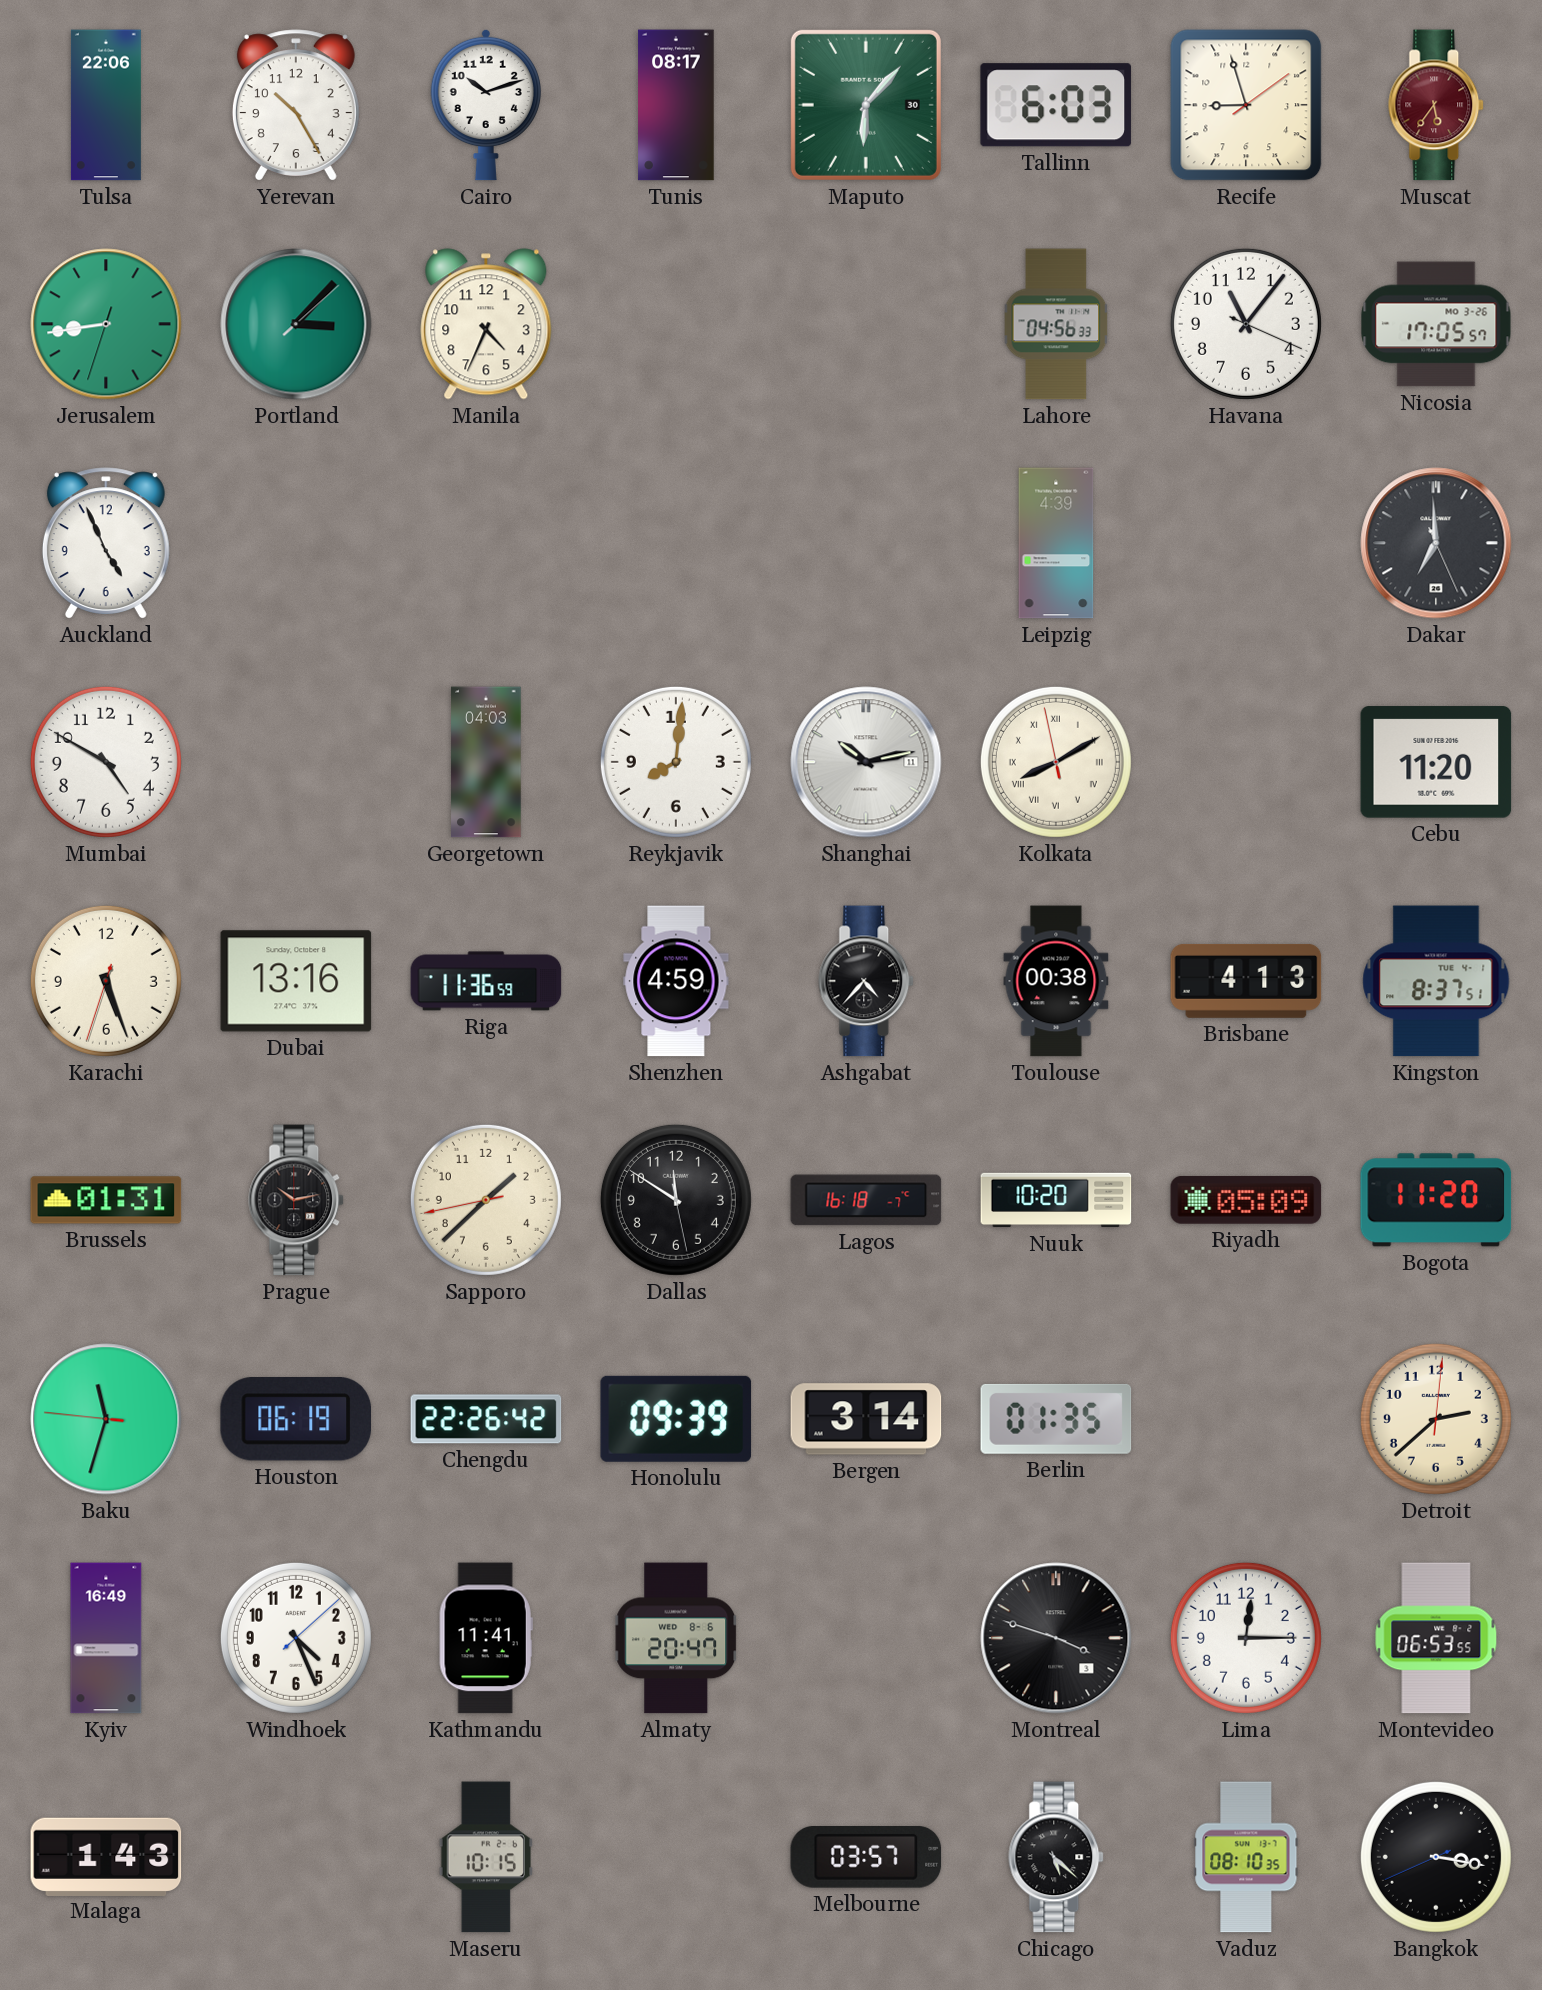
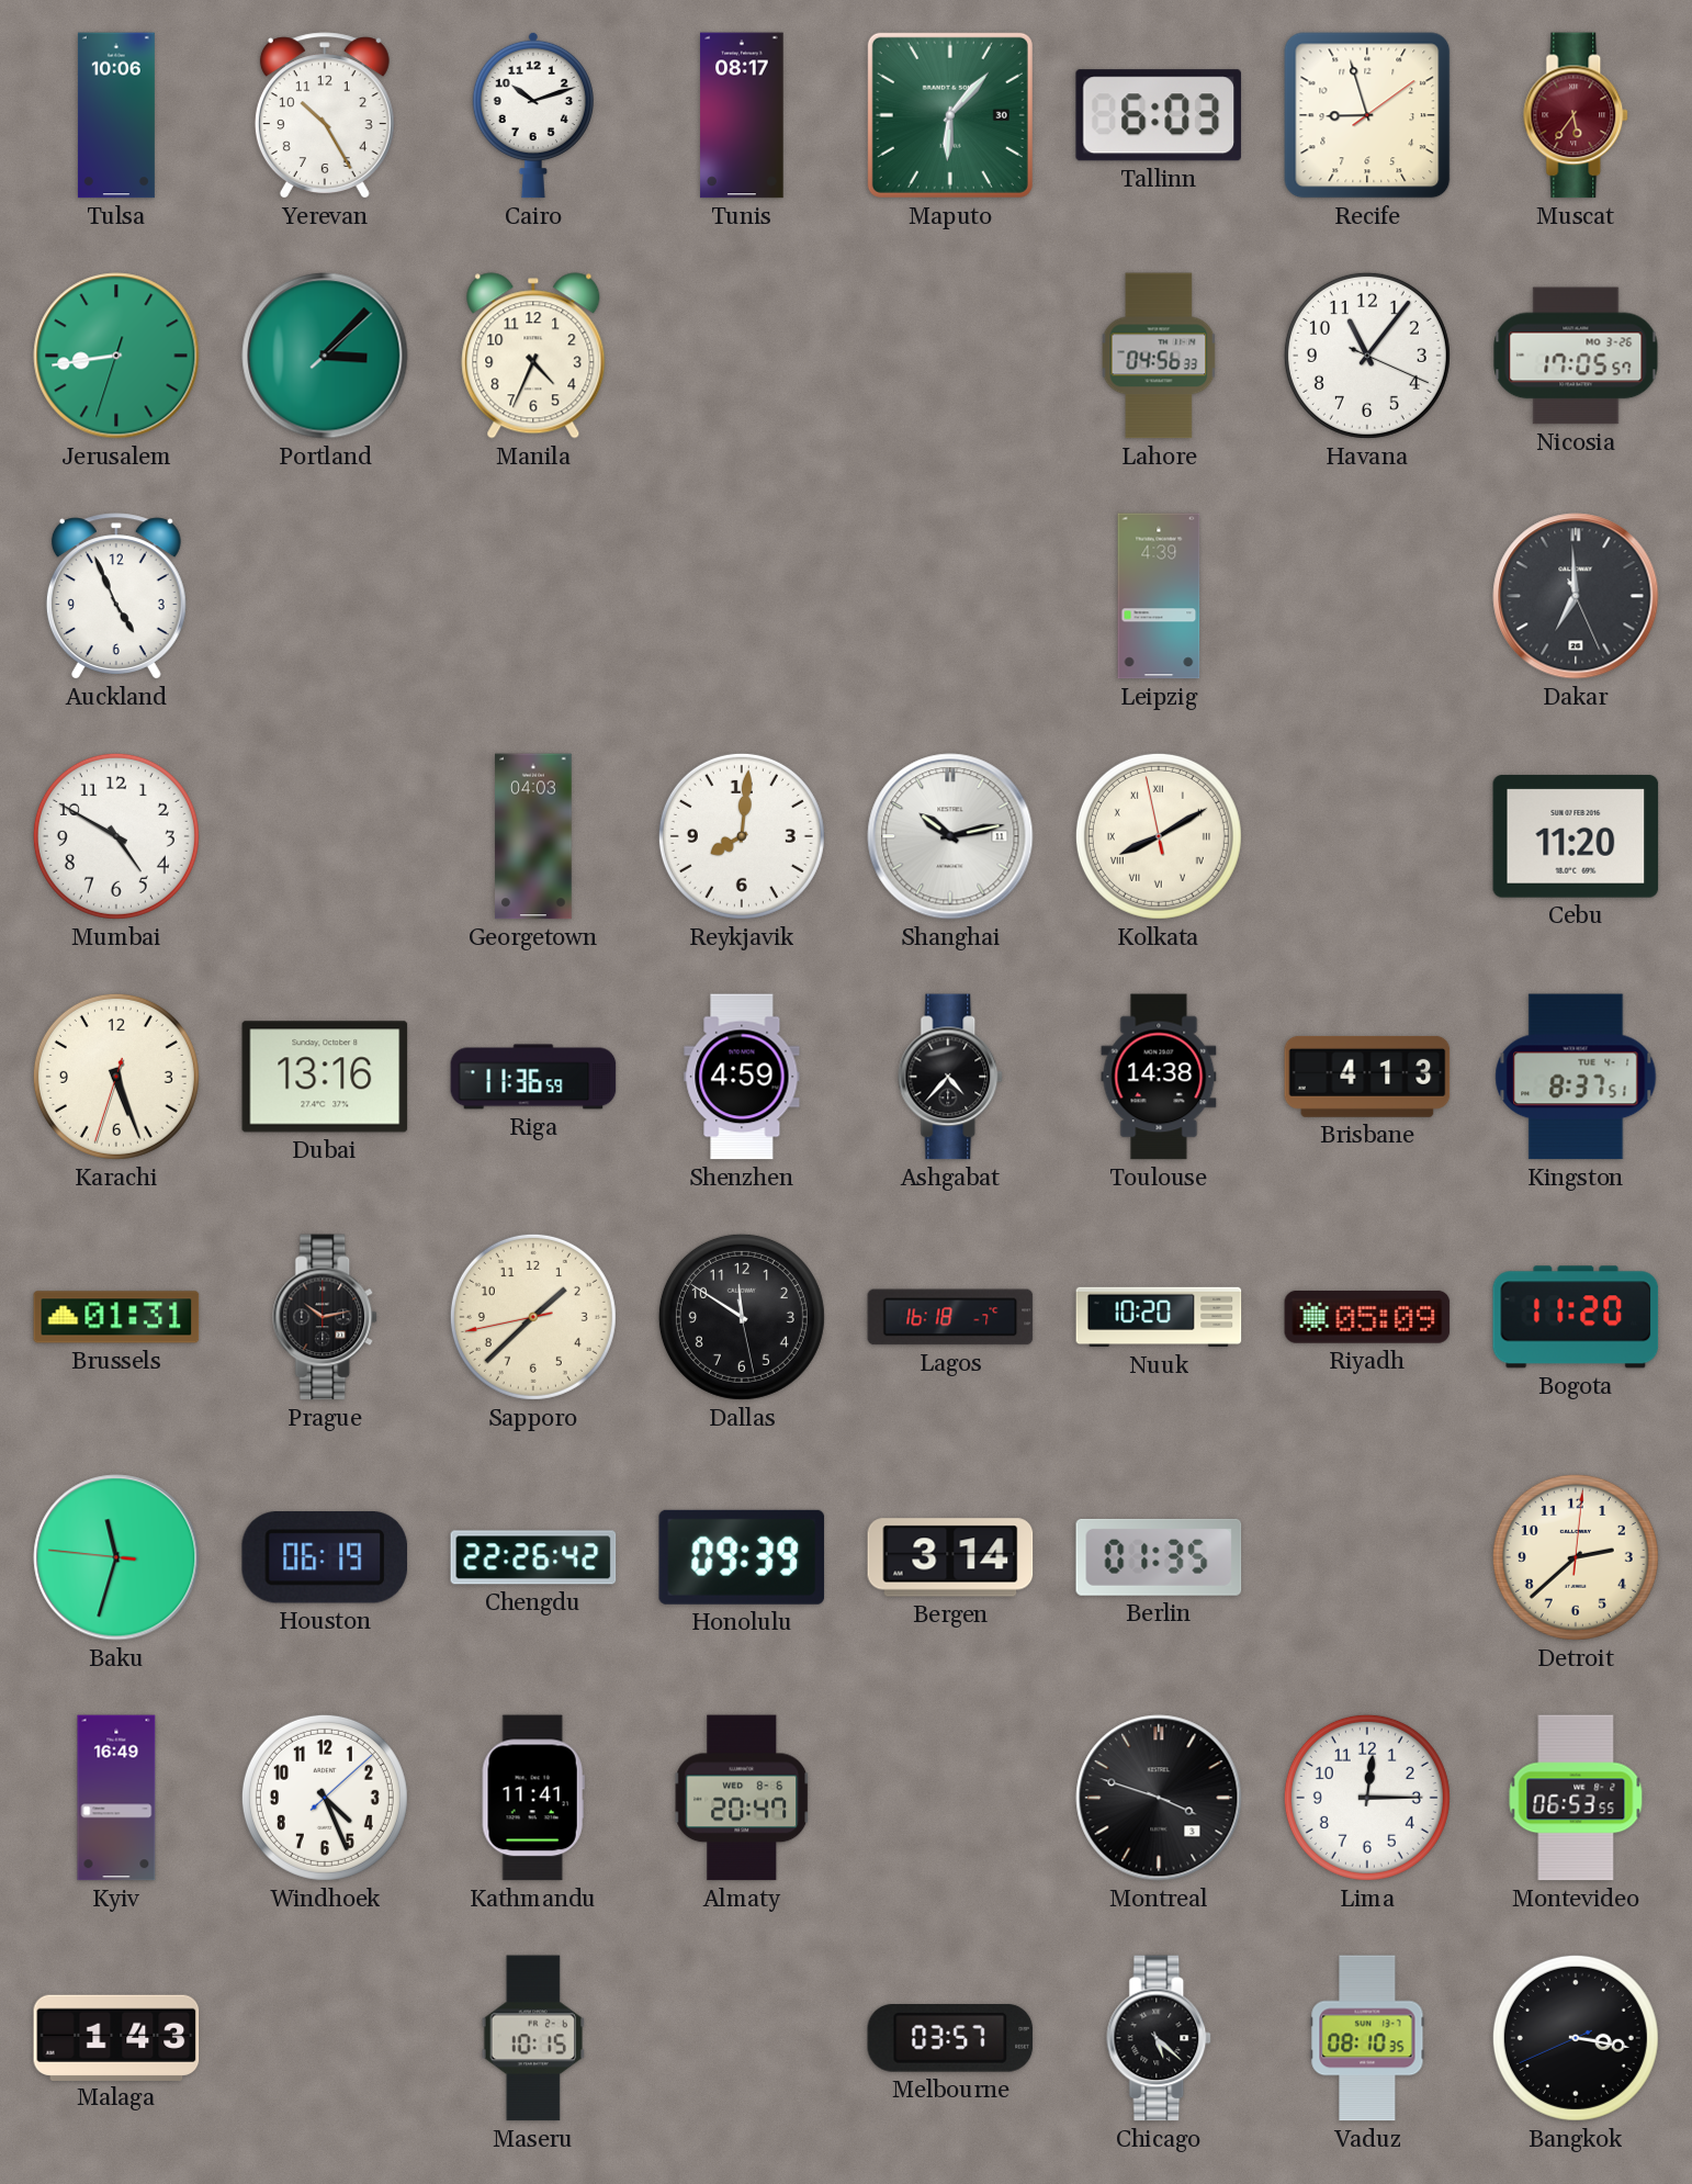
Tulsa: 22:06 -> 10:06
Toulouse: 00:38 -> 14:38
